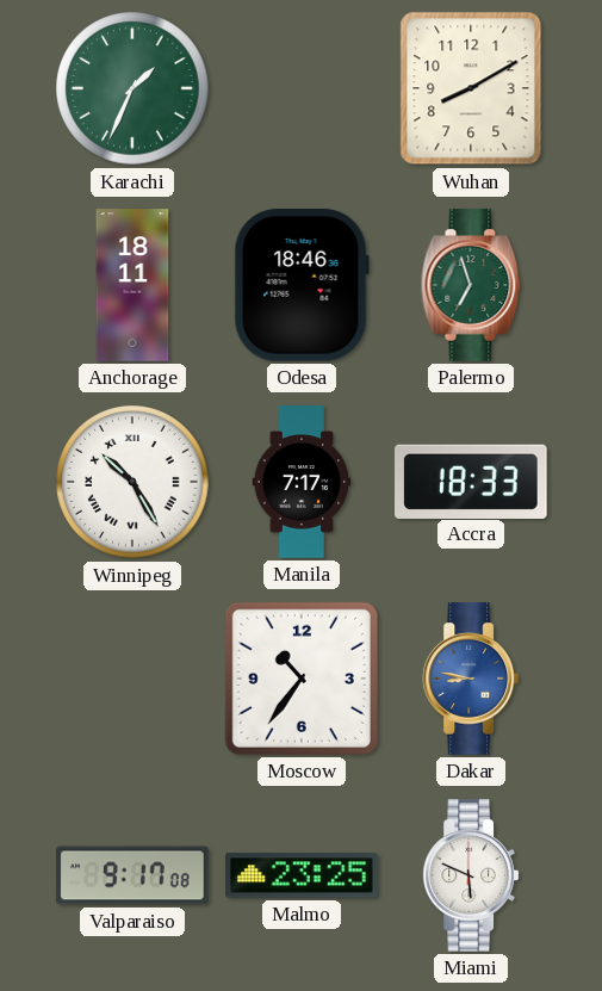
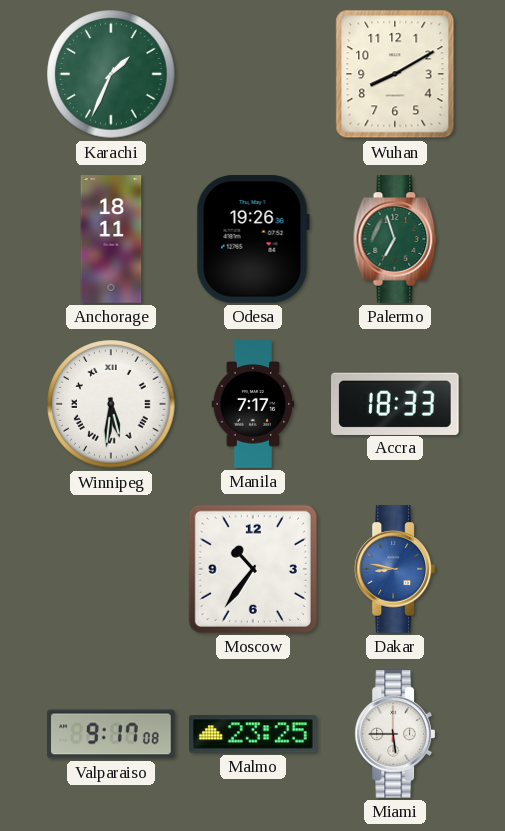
Odesa: 18:46 -> 19:26
Winnipeg: 10:25 -> 5:31
Miami: 5:49 -> 5:45
